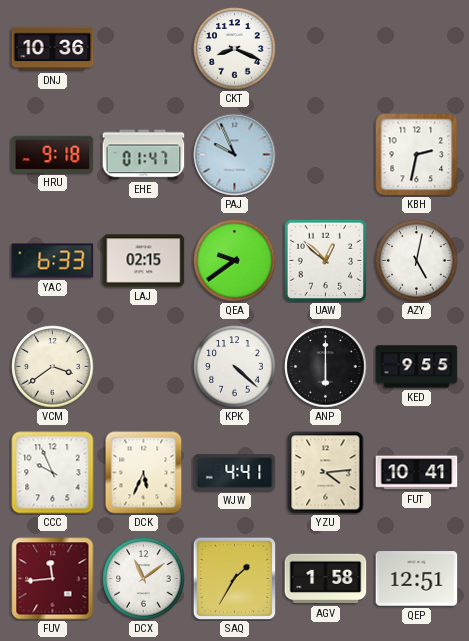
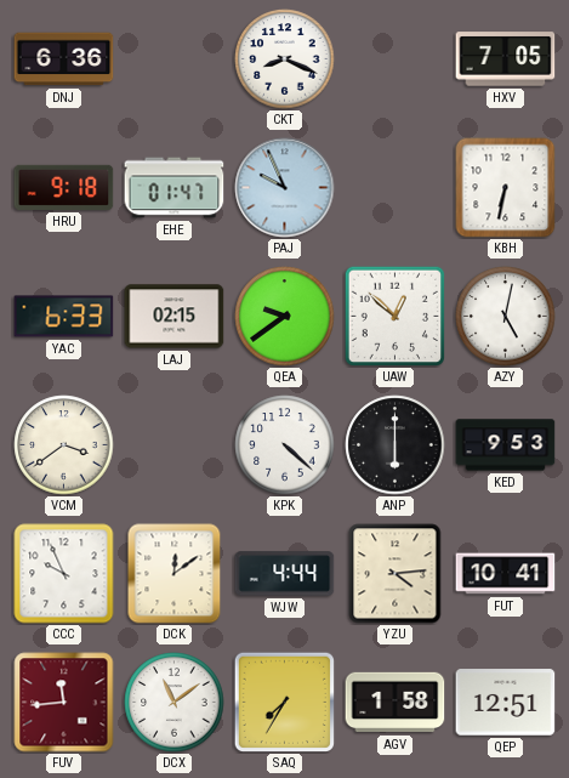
DNJ: 10:36 -> 6:36
HXV: none -> 7:05
KBH: 2:32 -> 6:32
KED: 9:55 -> 9:53
DCK: 5:34 -> 12:09
WJW: 4:41 -> 4:44
SAQ: 1:35 -> 7:35
